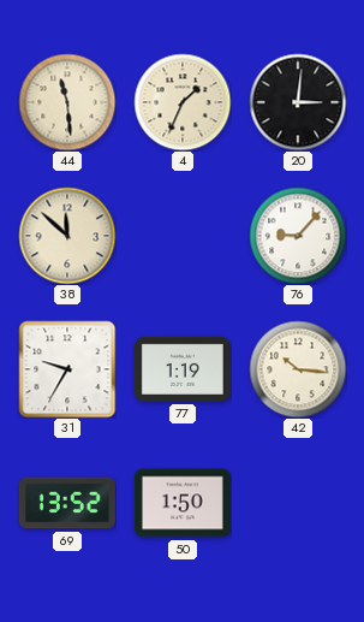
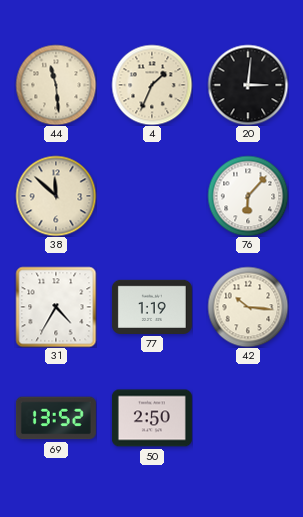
76: 9:07 -> 6:07
31: 9:35 -> 4:35
50: 1:50 -> 2:50
